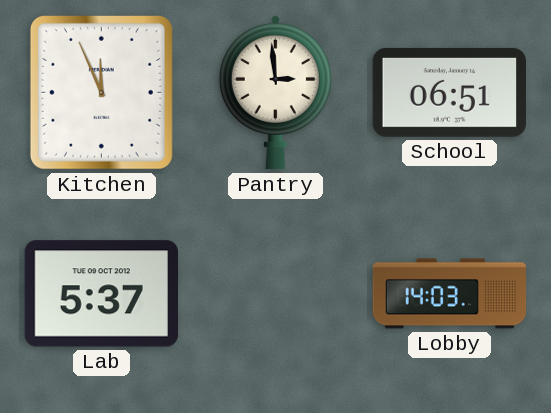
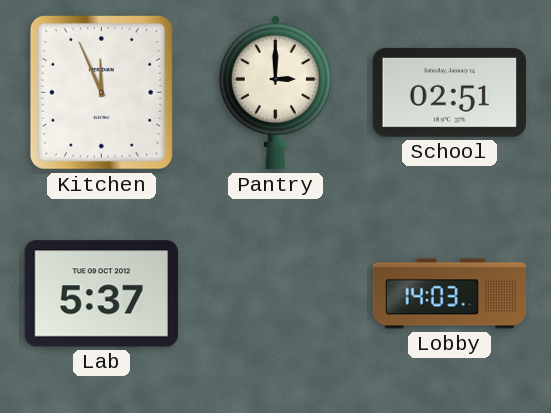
Pantry: 2:59 -> 3:00
School: 06:51 -> 02:51
